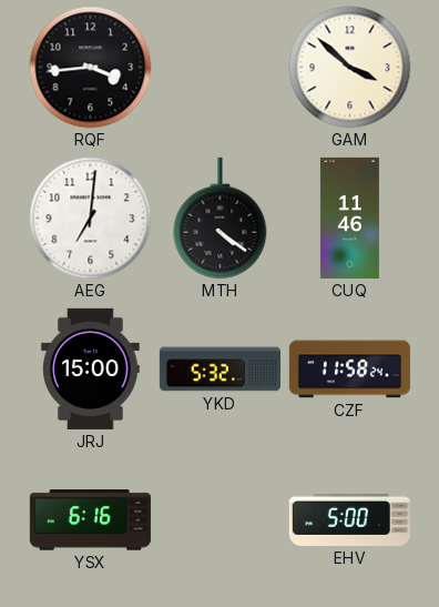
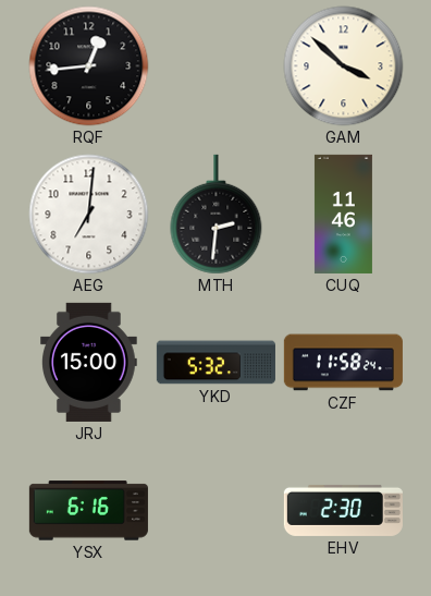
RQF: 3:44 -> 12:44
MTH: 4:21 -> 2:31
EHV: 5:00 -> 2:30
